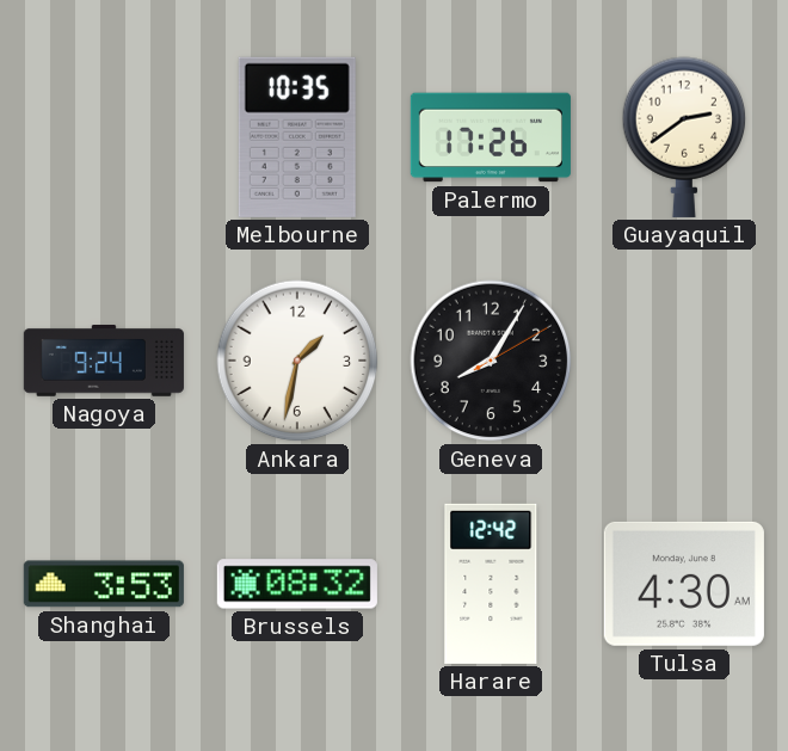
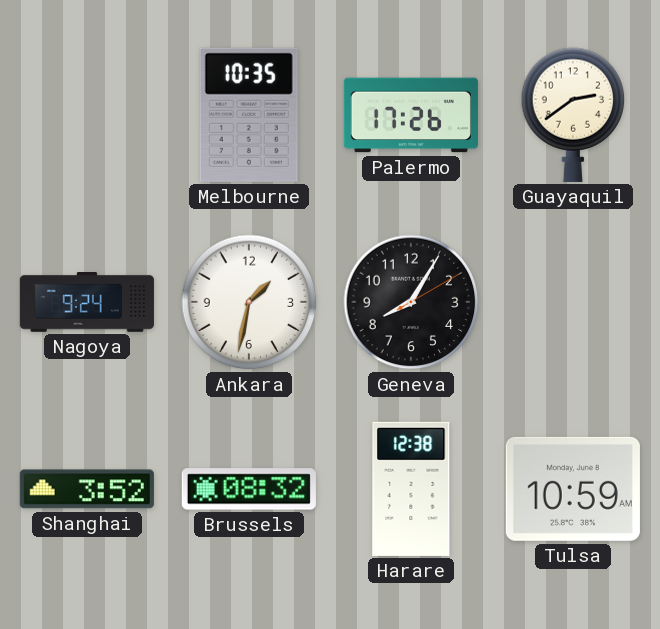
Shanghai: 3:53 -> 3:52
Harare: 12:42 -> 12:38
Tulsa: 4:30 -> 10:59
